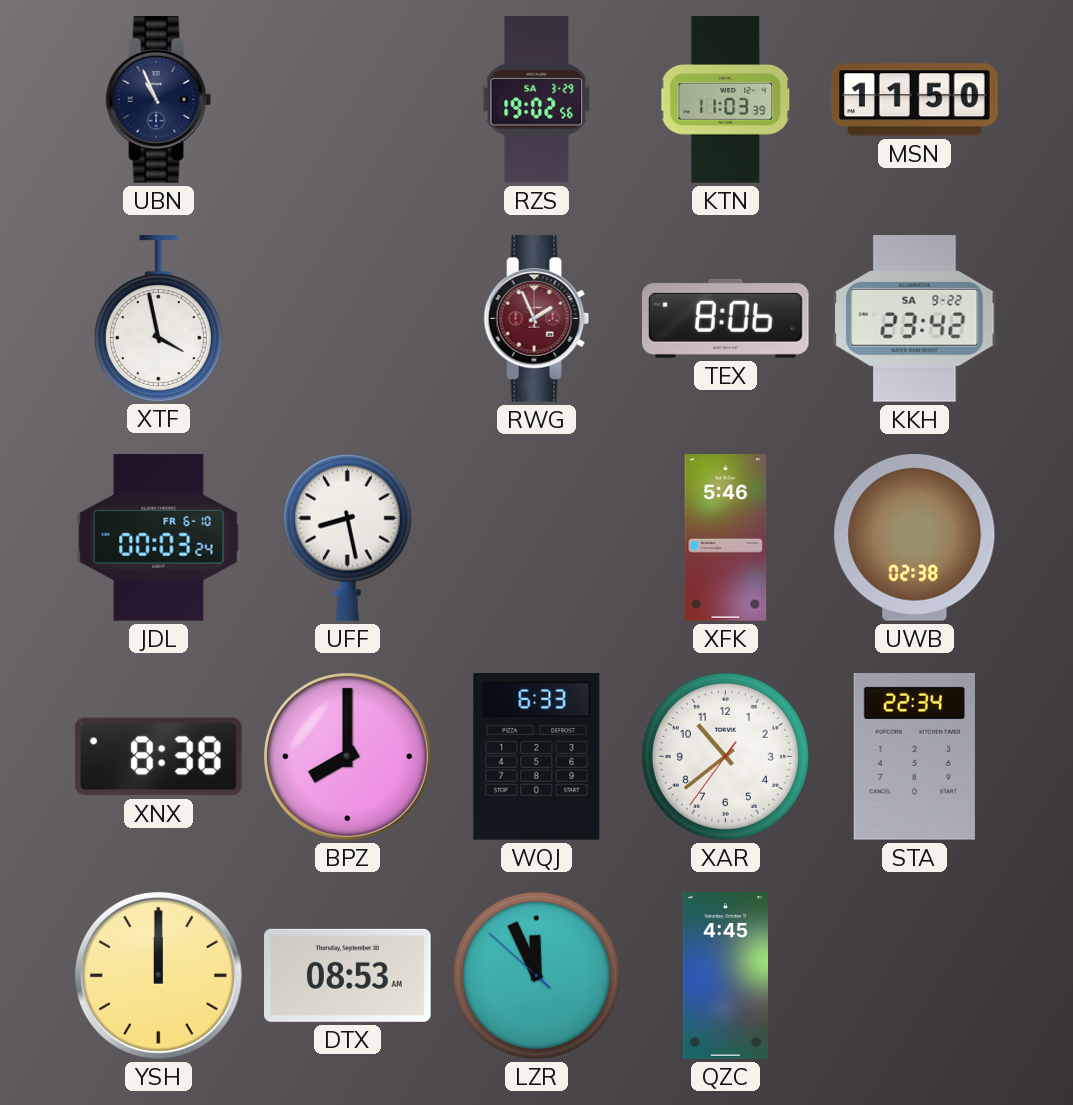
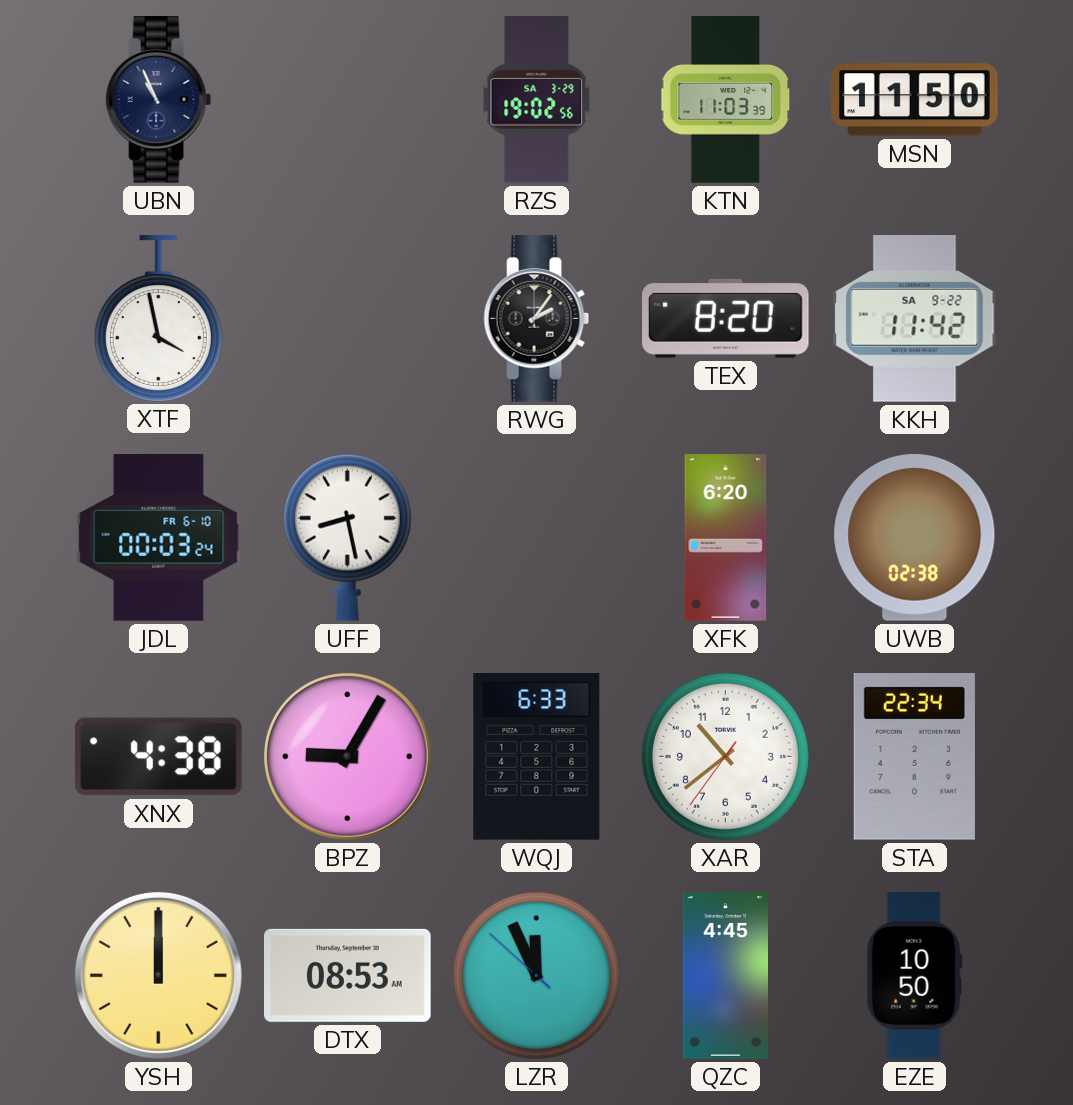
RWG: 1:56 -> 2:06
RWG dial: burgundy -> black
TEX: 8:06 -> 8:20
KKH: 23:42 -> 11:42
XFK: 5:46 -> 6:20
XNX: 8:38 -> 4:38
BPZ: 8:00 -> 9:05
EZE: none -> 10:50
